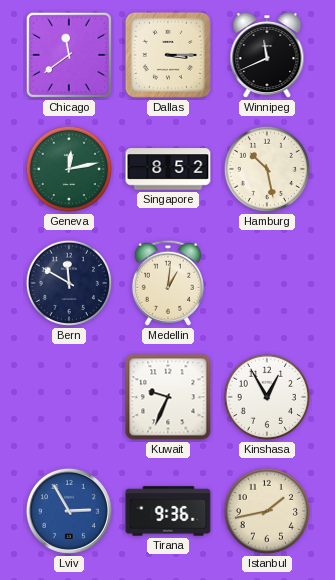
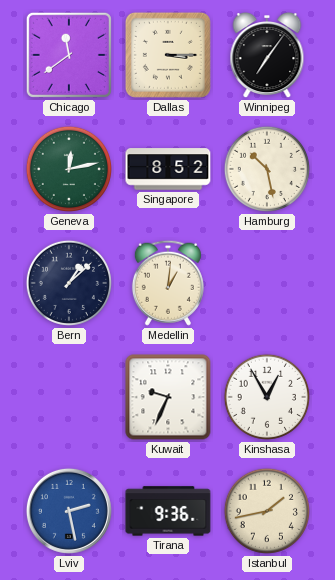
Winnipeg: 11:41 -> 7:06
Bern: 11:50 -> 1:08
Lviv: 2:55 -> 2:28
